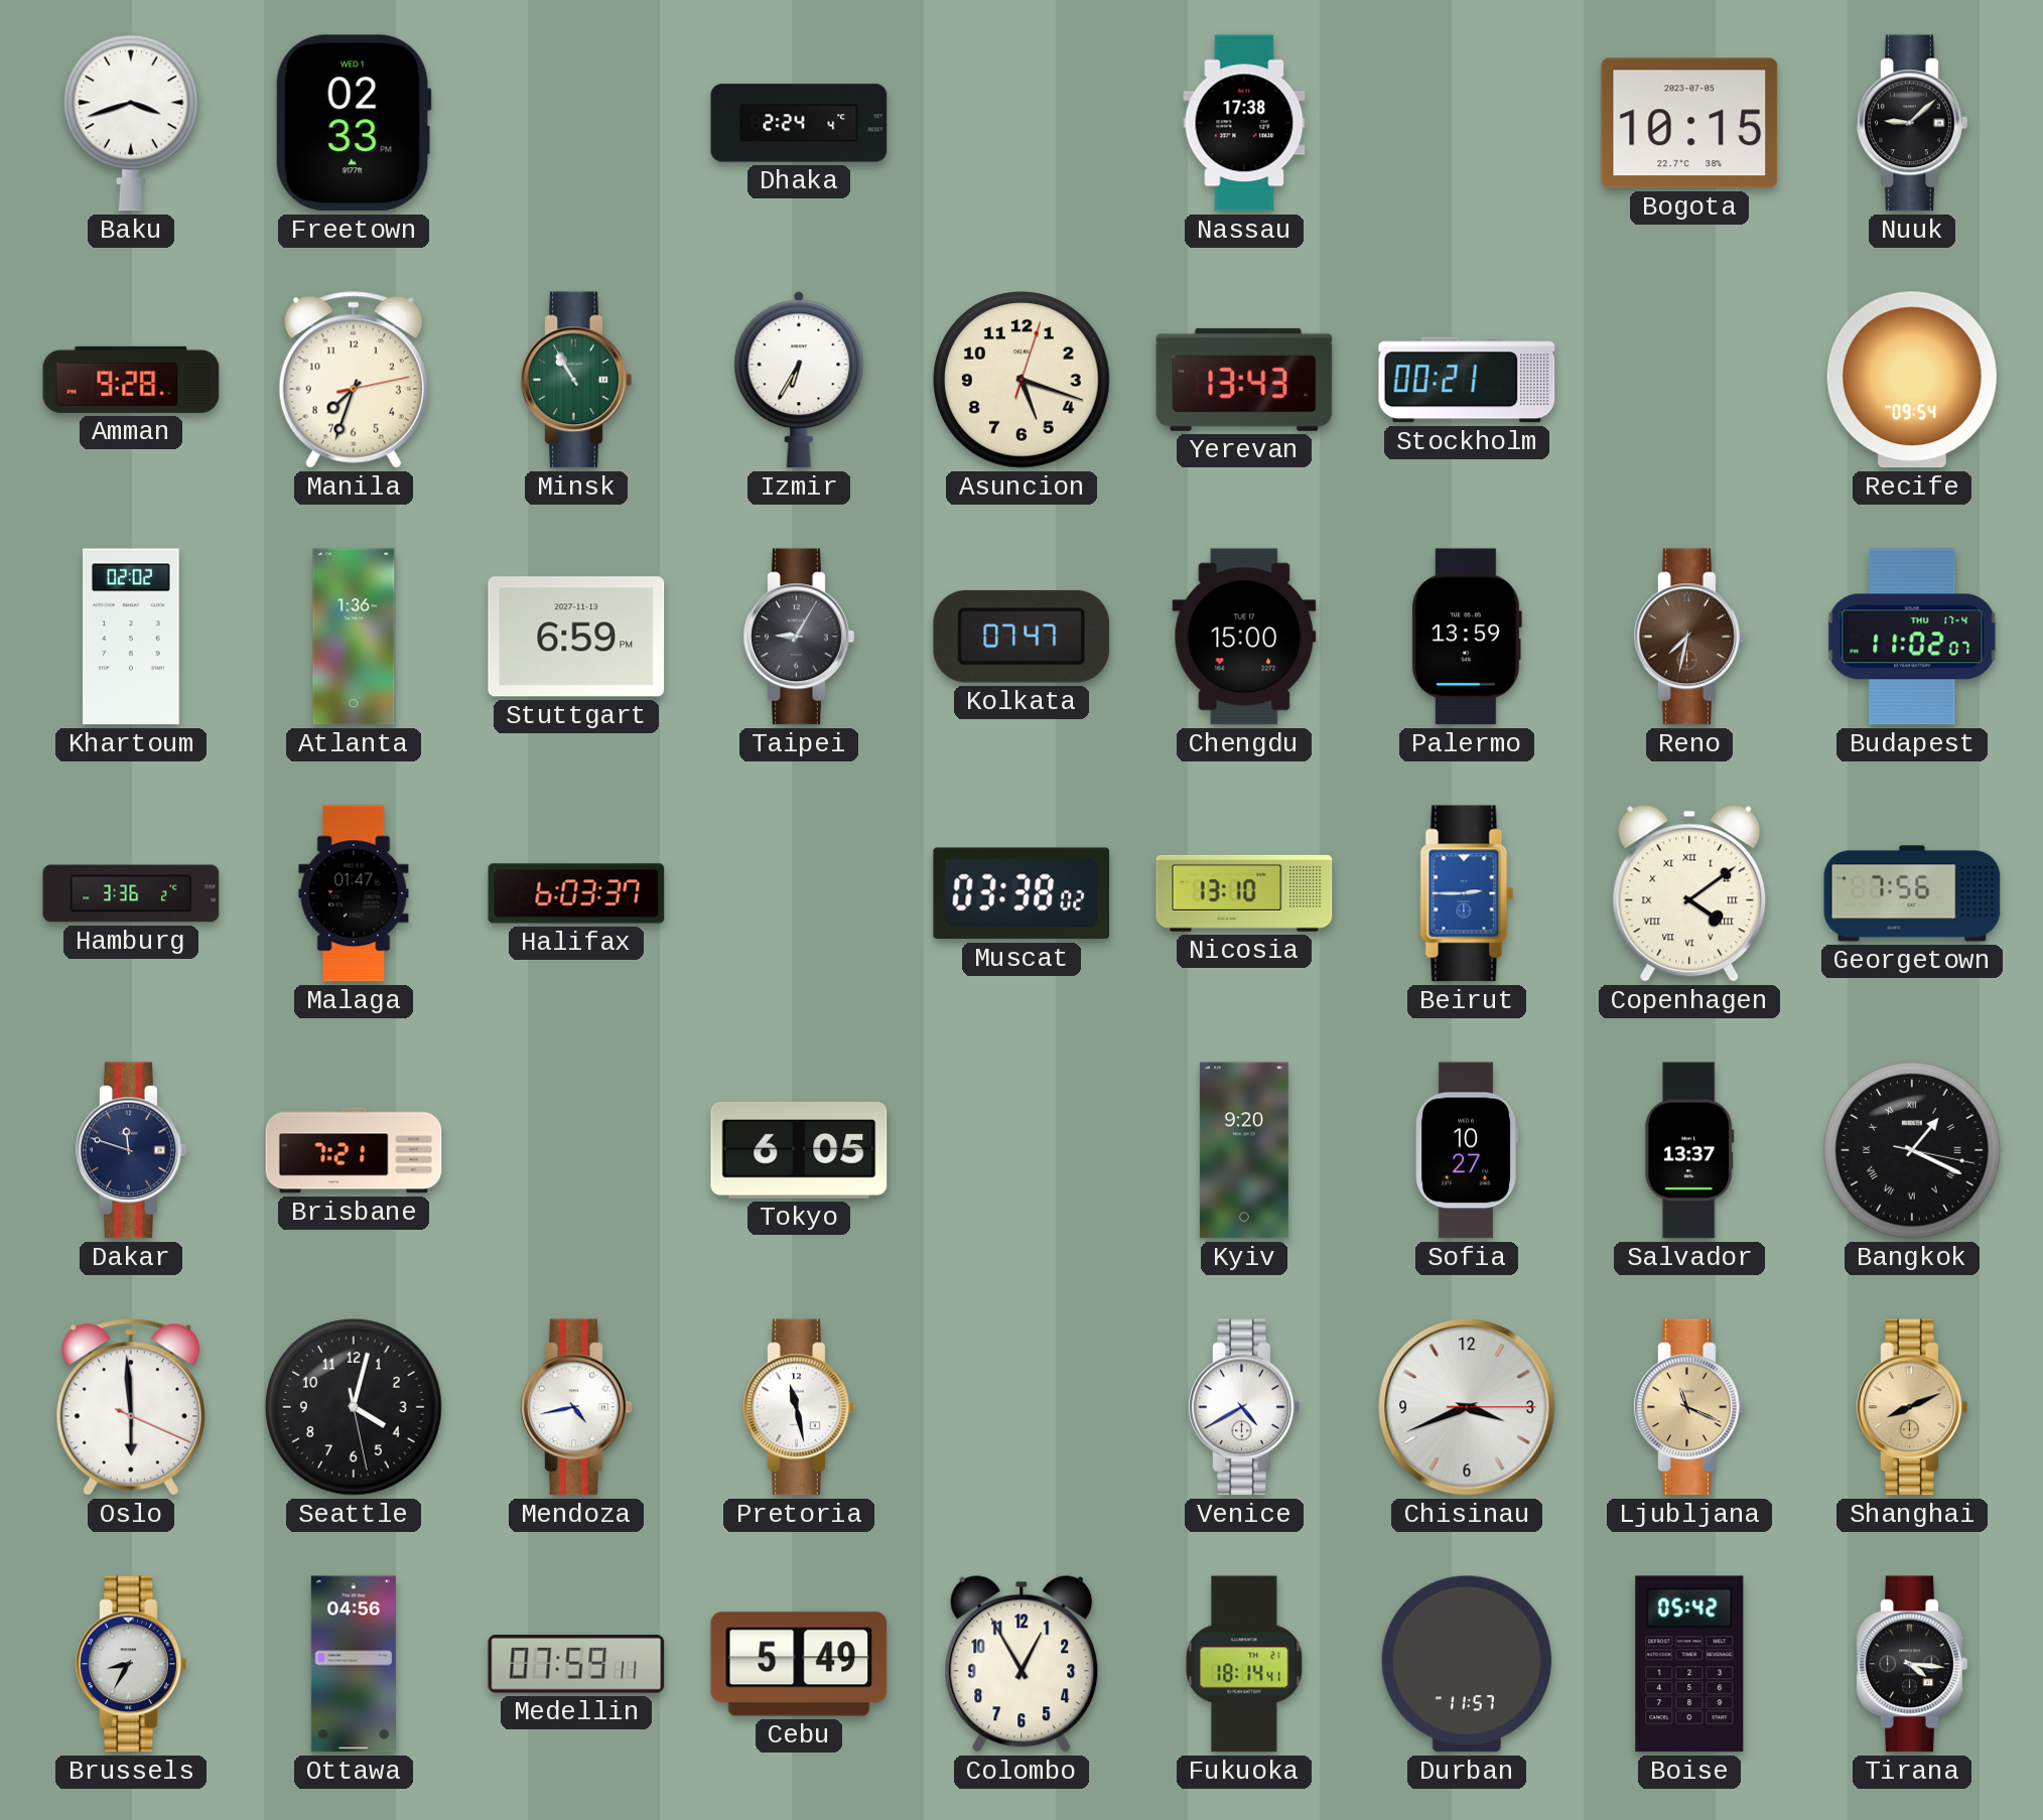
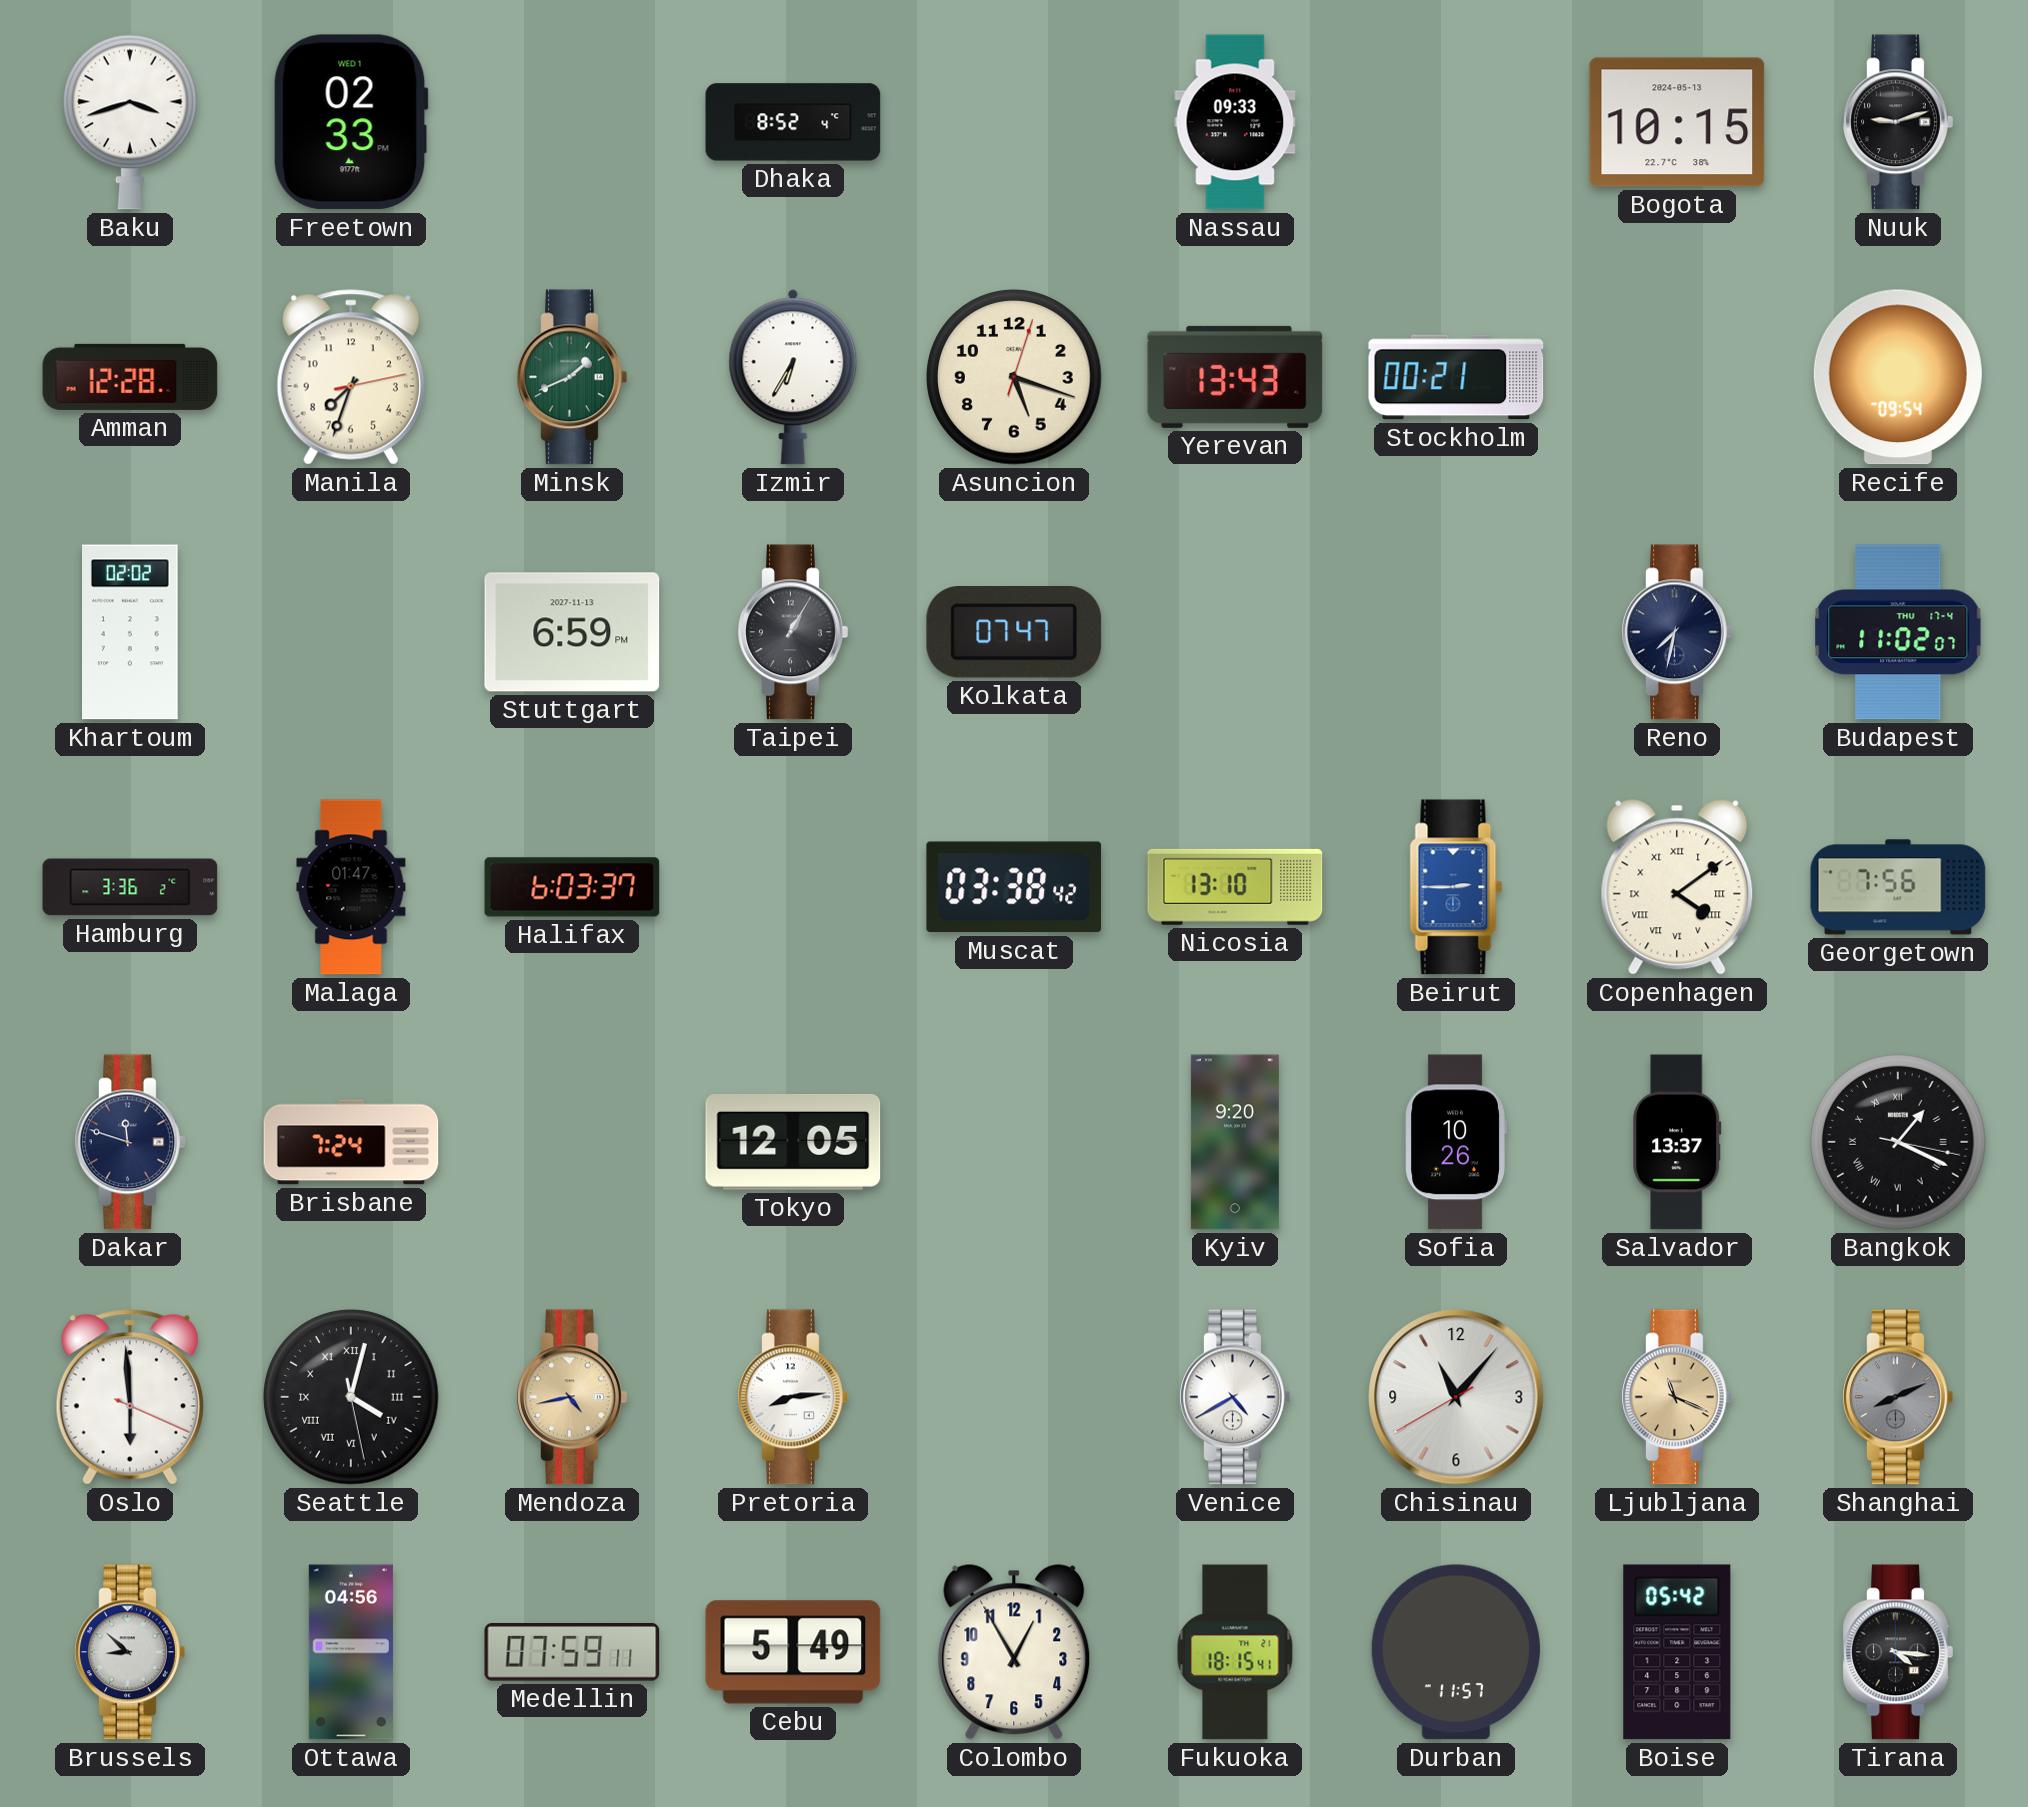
Dhaka: 2:24 -> 8:52
Nassau: 17:38 -> 09:33
Bogota date: 2023-07-05 -> 2024-05-13
Nuuk: 9:08 -> 9:12
Amman: 9:28 -> 12:28
Minsk: 10:55 -> 1:41
Atlanta: 1:36 -> none
Taipei: 9:05 -> 1:05
Chengdu: 15:00 -> none
Palermo: 13:59 -> none
Reno dial: brown -> navy
Muscat: 03:38:02 -> 03:38:42
Brisbane: 7:21 -> 7:24
Tokyo: 6:05 -> 12:05
Sofia: 10:27 -> 10:26
Seattle numerals: Arabic -> Roman
Mendoza dial: white -> champagne
Pretoria: 11:28 -> 8:14
Chisinau: 3:41 -> 11:06
Shanghai dial: champagne -> grey
Brussels: 8:35 -> 8:52
Fukuoka: 18:14 -> 18:15
